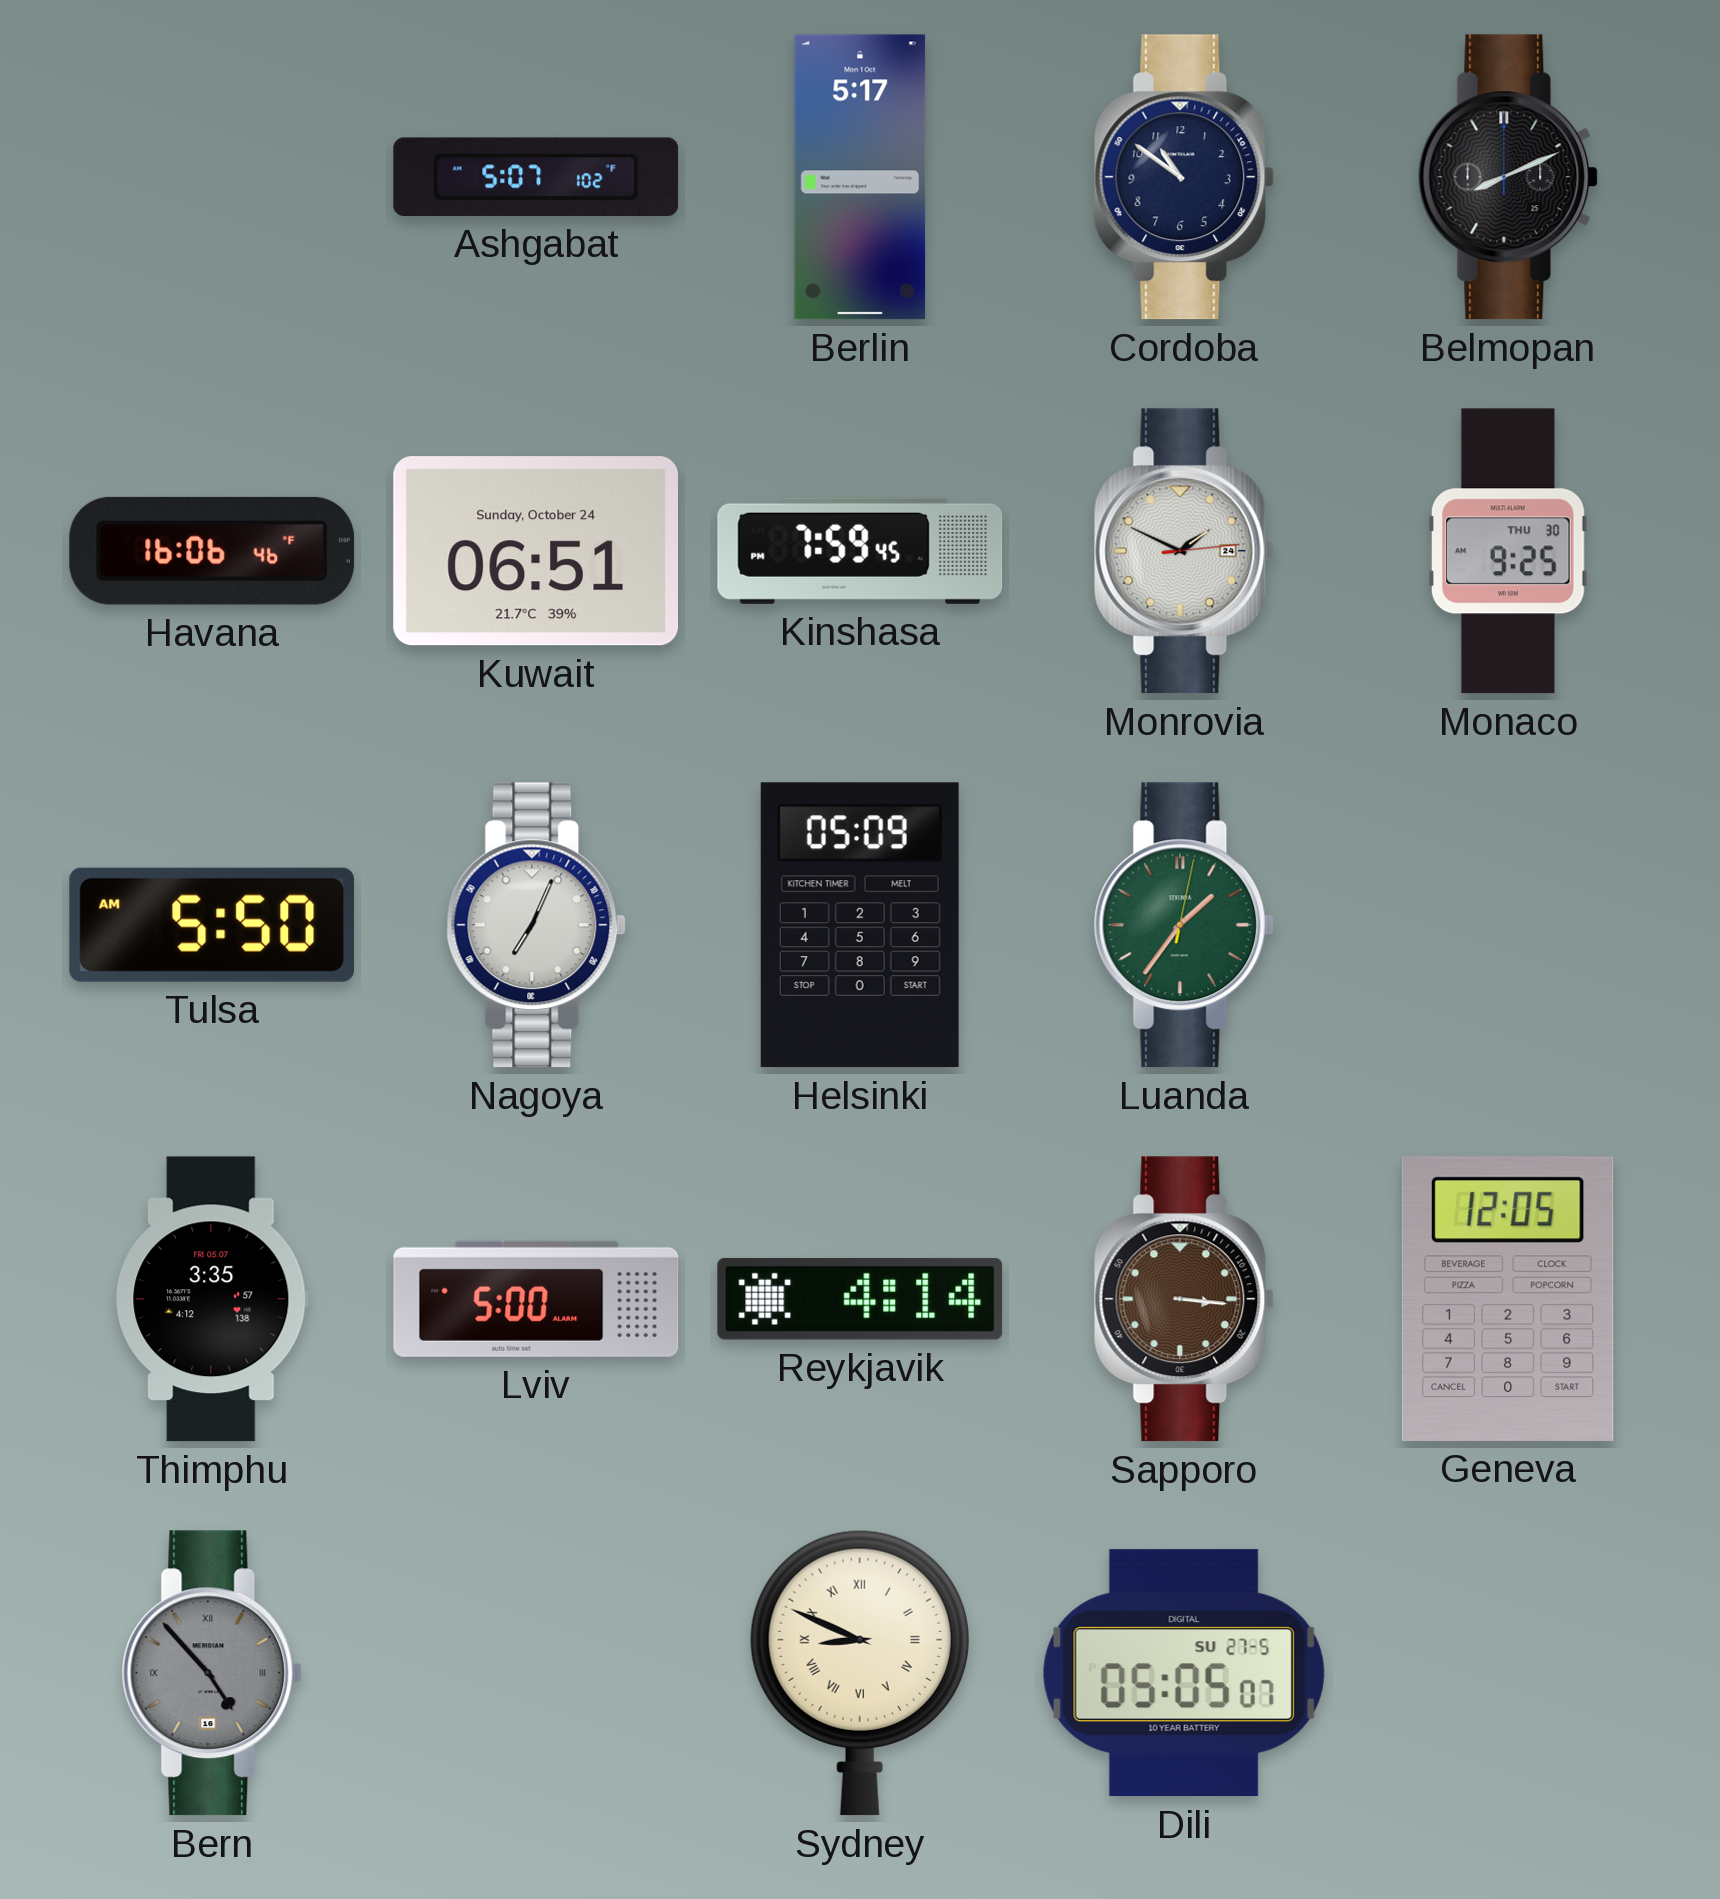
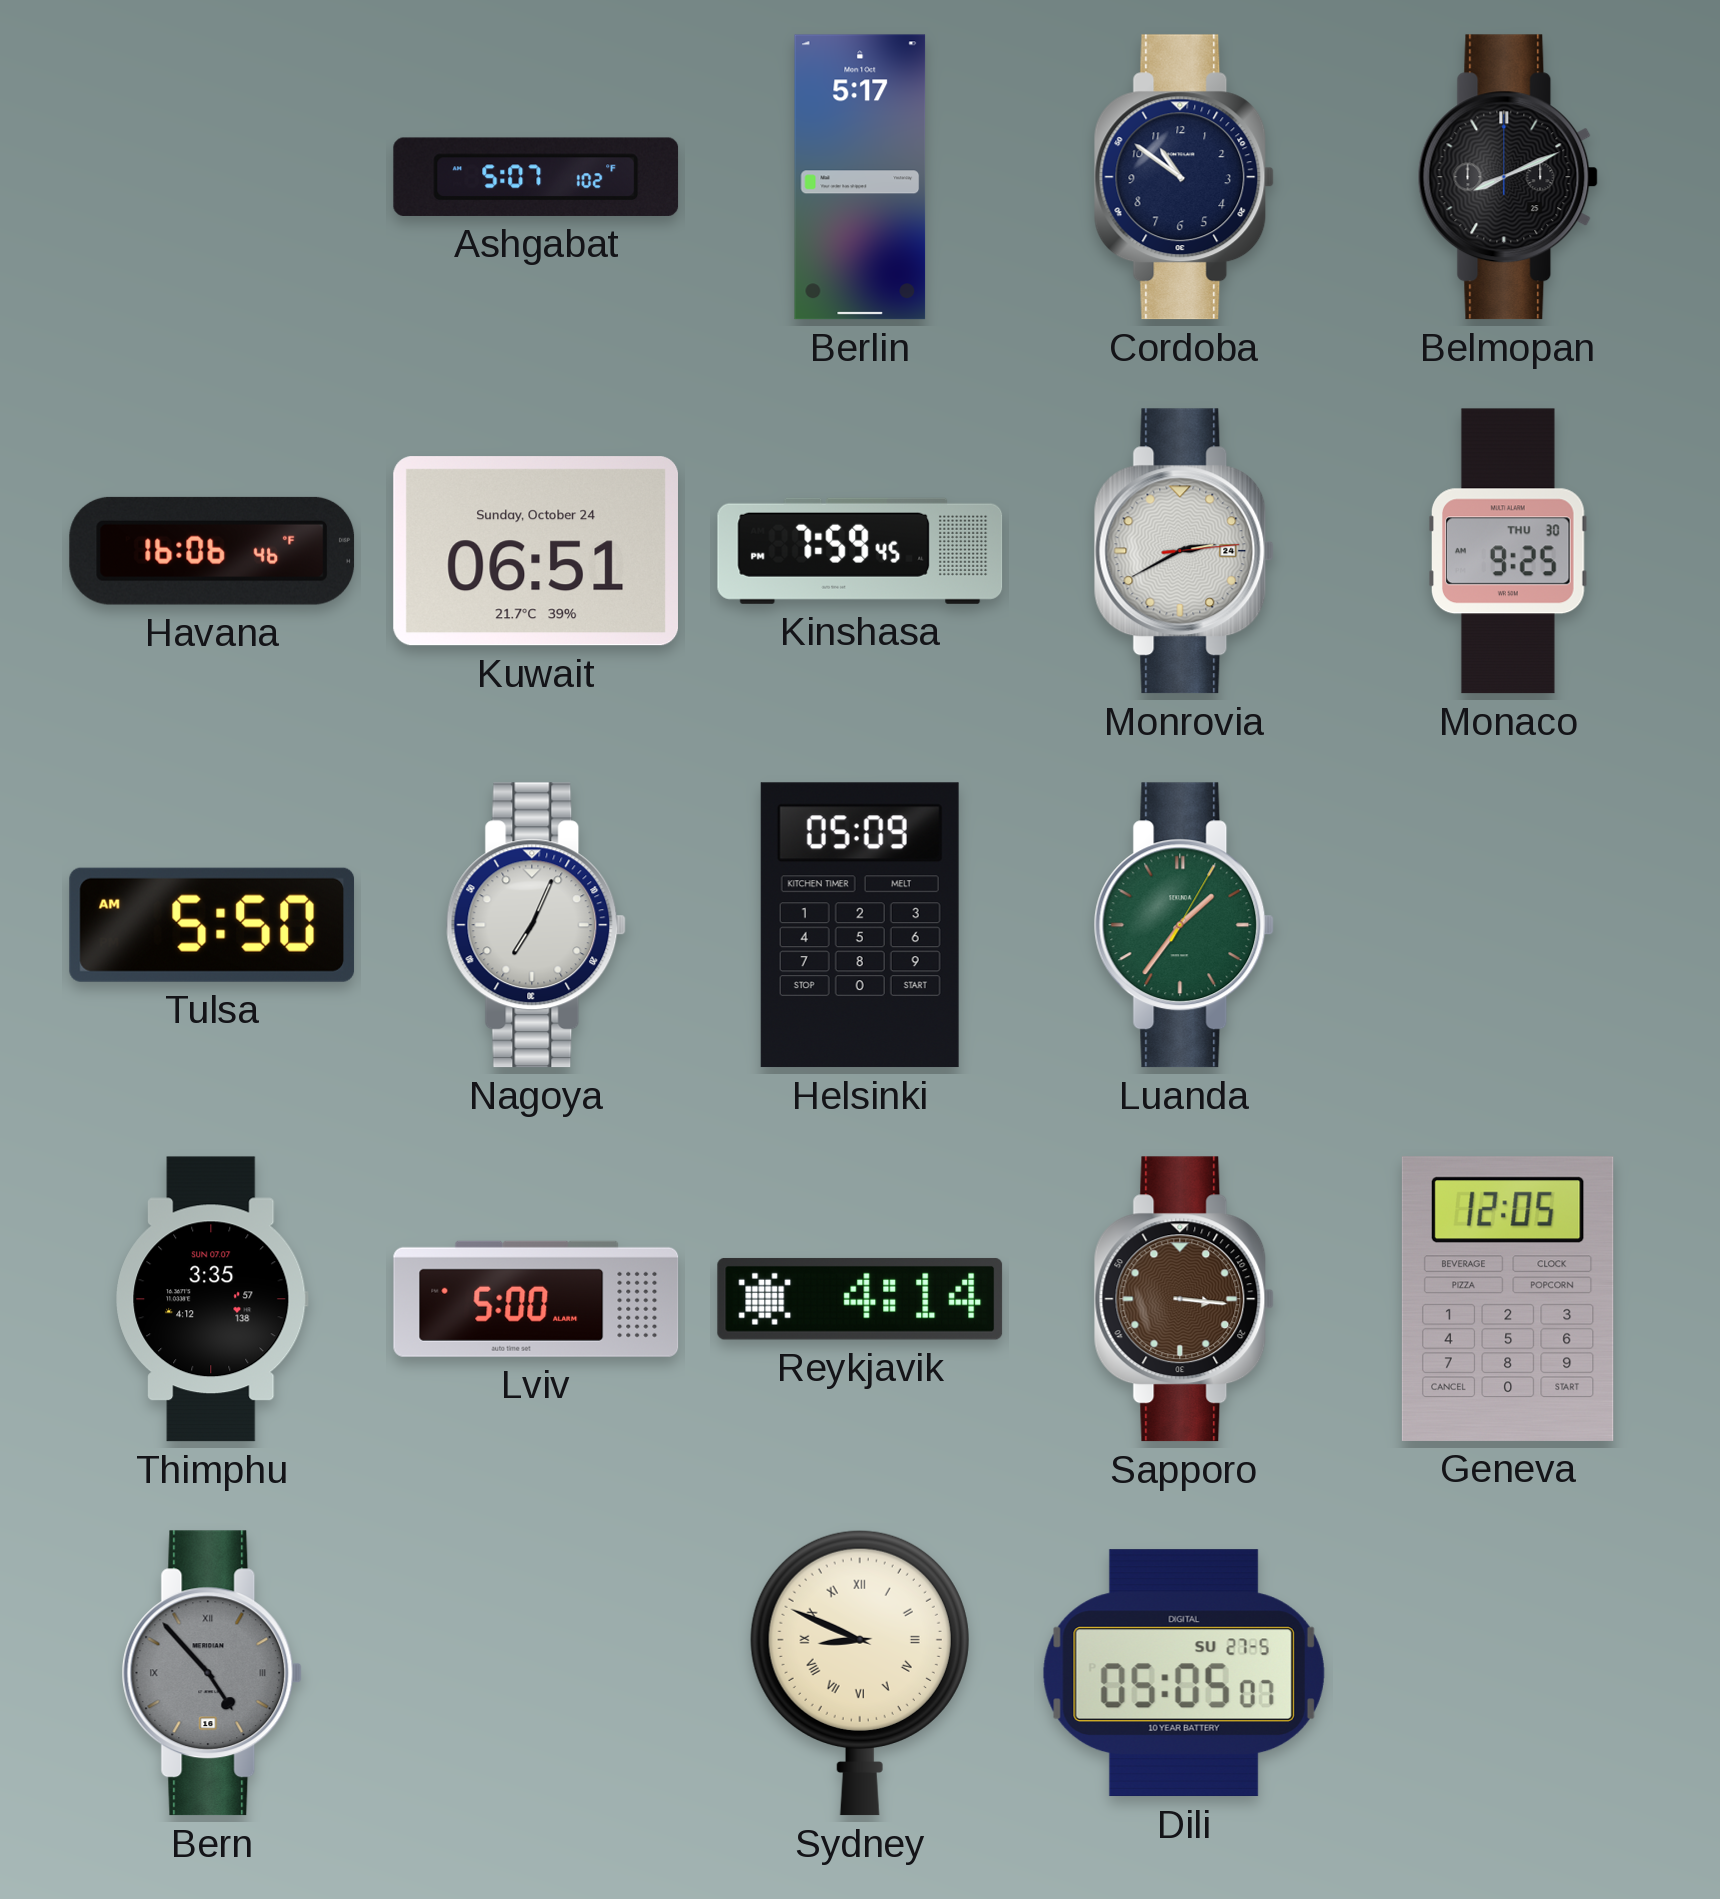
Monrovia: 1:49 -> 2:40
Luanda: 1:36:02 -> 1:36:05
Thimphu date: FRI 05.07 -> SUN 07.07
